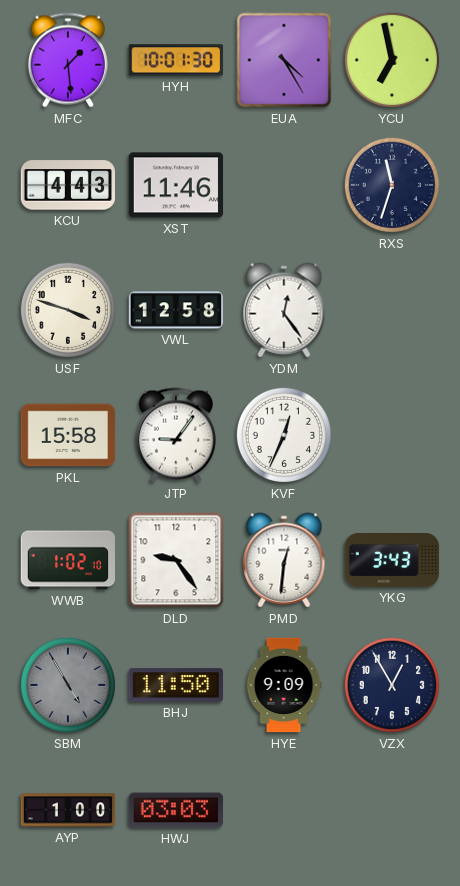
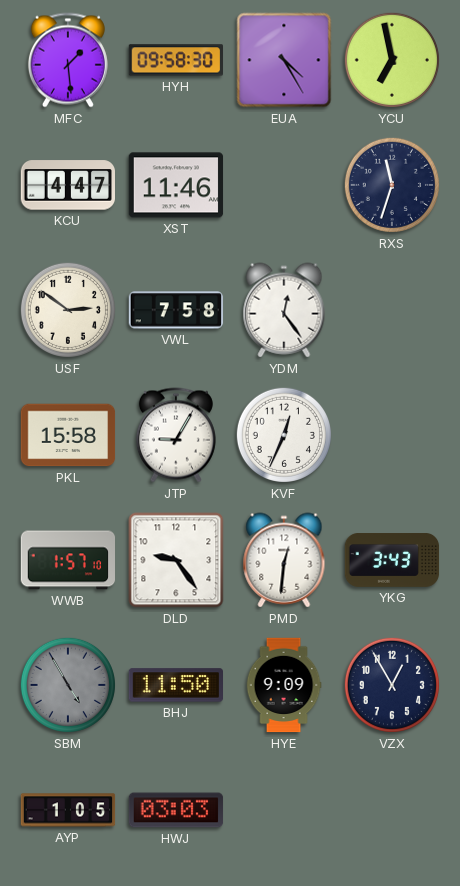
HYH: 10:01 -> 09:58
KCU: 4:43 -> 4:47
USF: 3:48 -> 2:51
VWL: 12:58 -> 7:58
JTP: 9:06 -> 9:05
WWB: 1:02 -> 1:57
AYP: 1:00 -> 1:05
